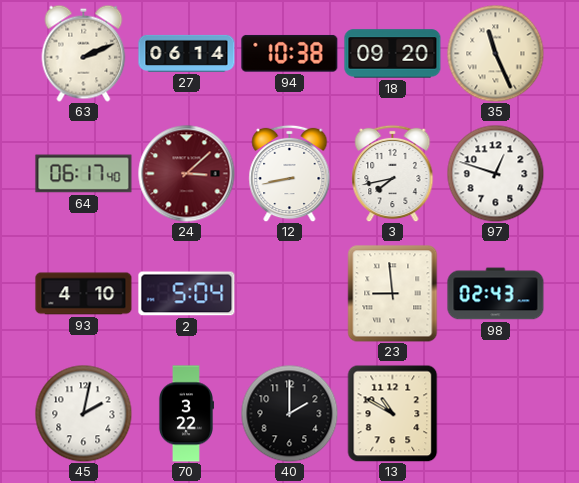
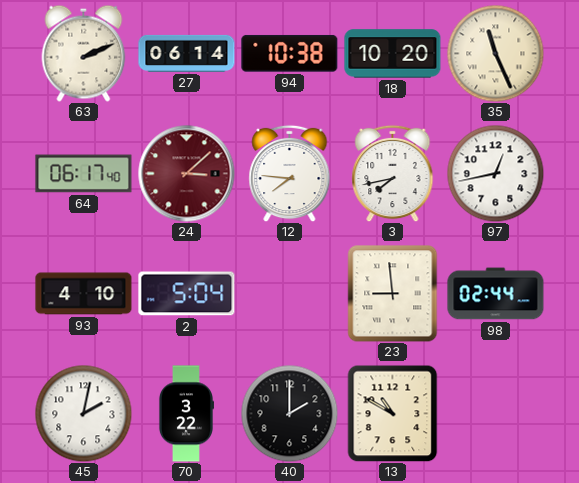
18: 09:20 -> 10:20
12: 8:43 -> 7:46
97: 12:48 -> 12:43
98: 02:43 -> 02:44
